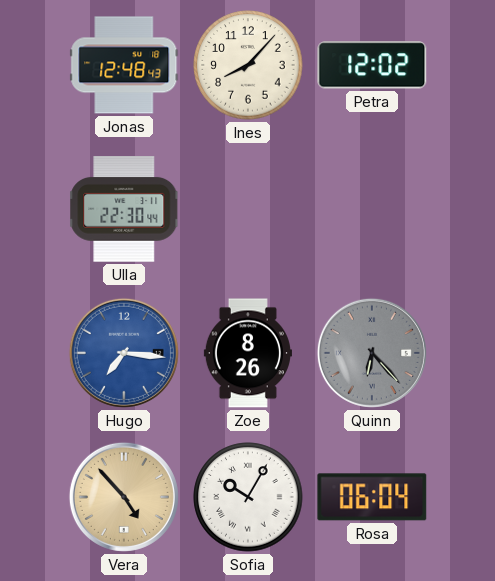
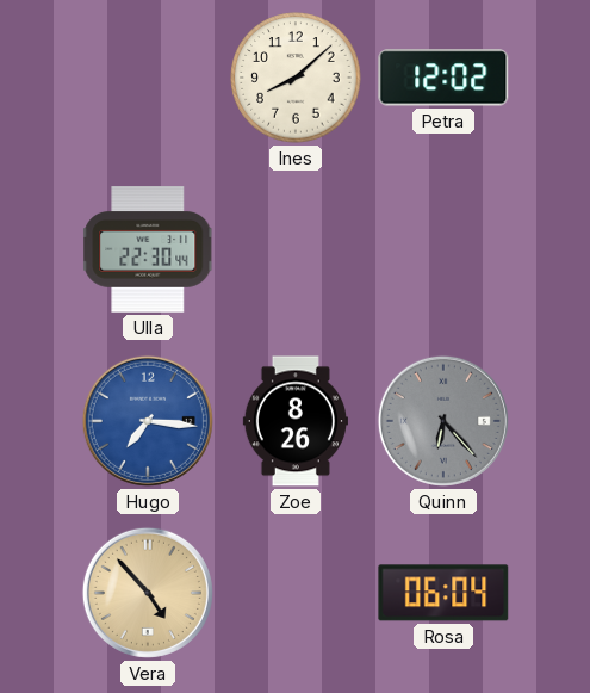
Jonas: 12:48 -> none
Ines: 8:07 -> 8:08
Sofia: 10:05 -> none
